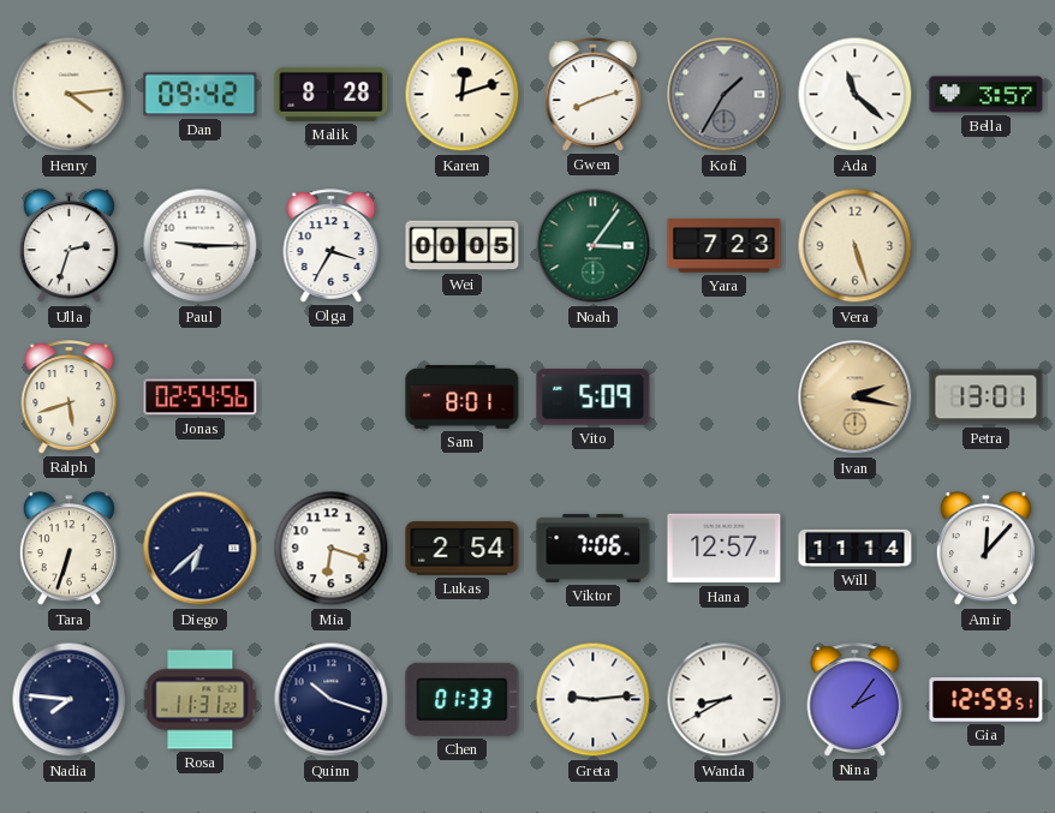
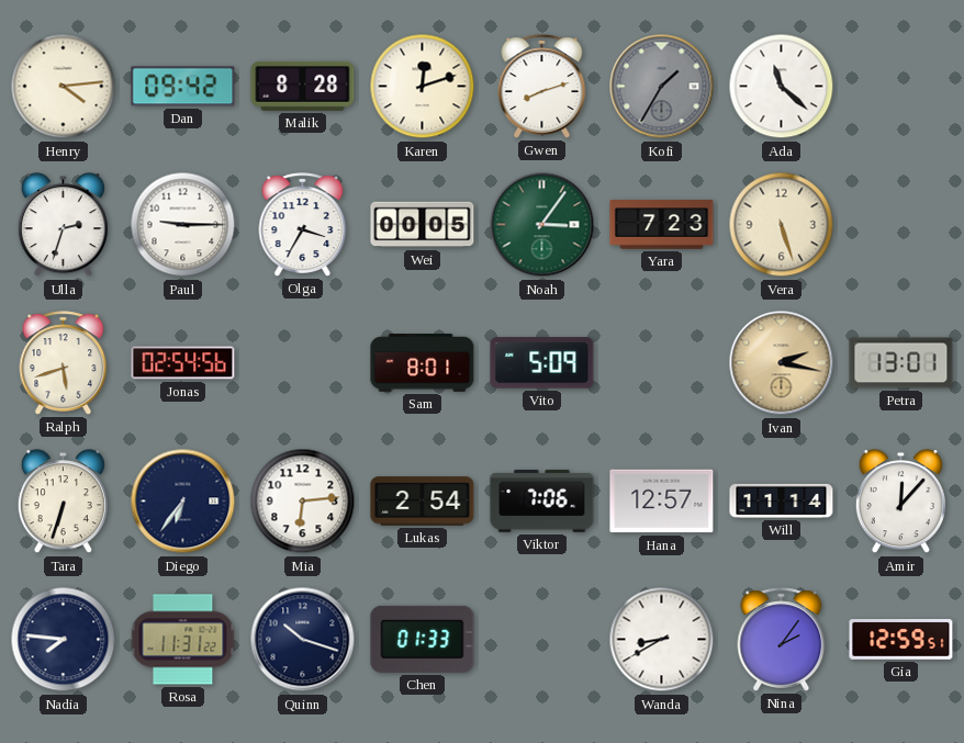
Bella: 3:57 -> none
Diego: 6:38 -> 6:36
Mia: 6:18 -> 6:14
Greta: 9:14 -> none
